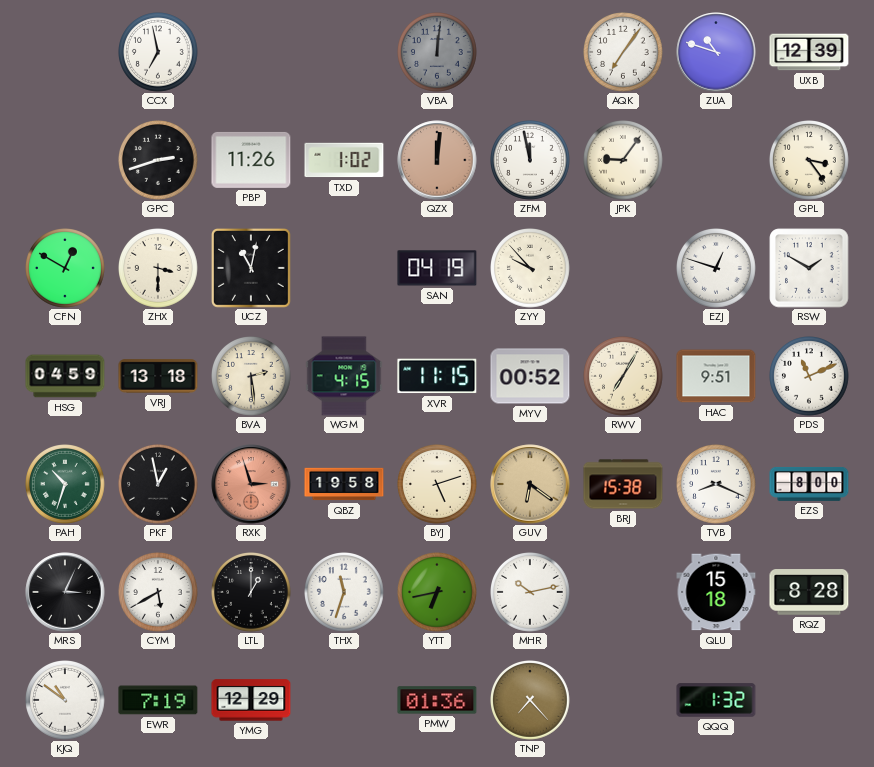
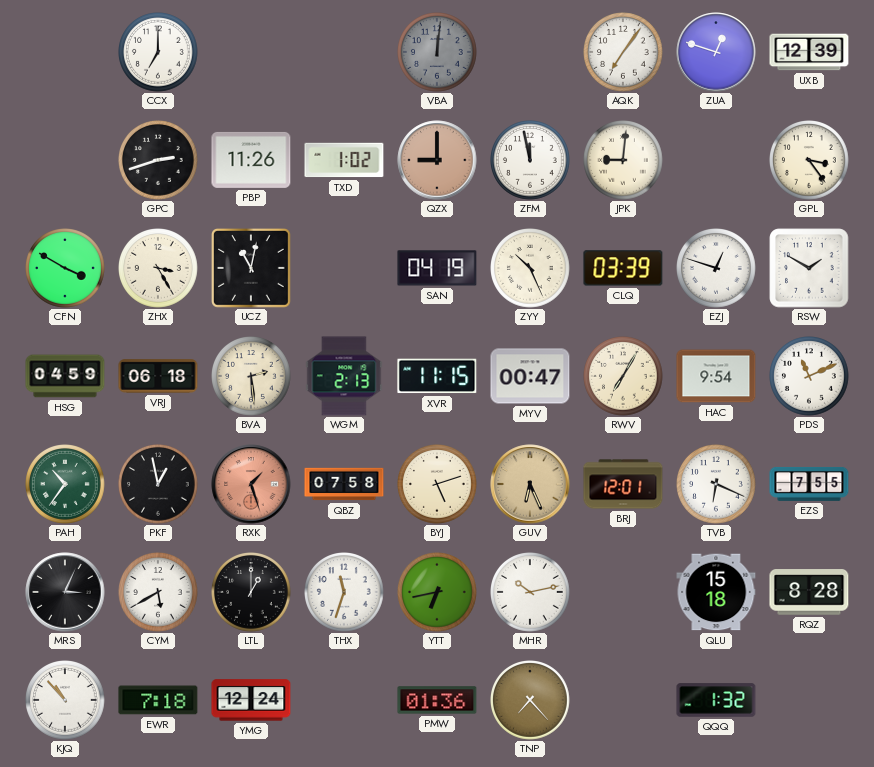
CCX: 6:58 -> 7:00
ZUA: 10:48 -> 12:48
QZX: 12:01 -> 9:00
JPK: 9:06 -> 9:01
CFN: 12:50 -> 3:50
ZHX: 3:30 -> 3:25
ZYY: 9:53 -> 10:26
CLQ: none -> 03:39
VRJ: 13:18 -> 06:18
WGM: 4:15 -> 2:13
MYV: 00:52 -> 00:47
HAC: 9:51 -> 9:54
PAH: 10:33 -> 10:36
RXK: 2:57 -> 1:27
QBZ: 19:58 -> 07:58
GUV: 6:21 -> 6:26
BRJ: 15:38 -> 12:01
TVB: 8:19 -> 6:19
EZS: 8:00 -> 7:55
KJQ: 10:51 -> 10:53
EWR: 7:19 -> 7:18
YMG: 12:29 -> 12:24
